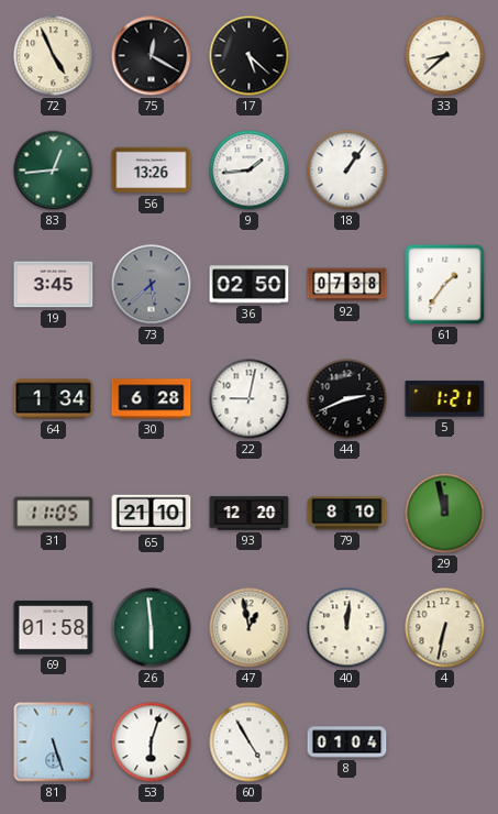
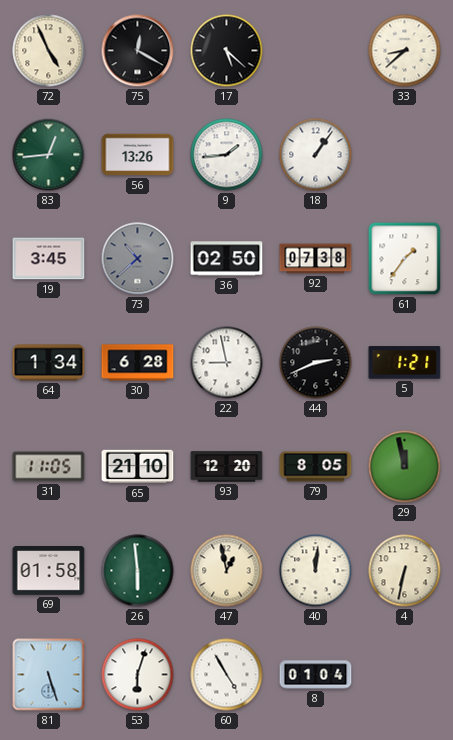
73: 5:38 -> 10:38
22: 9:02 -> 8:58
79: 8:10 -> 8:05
